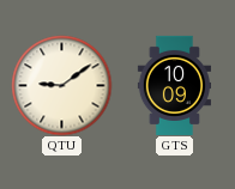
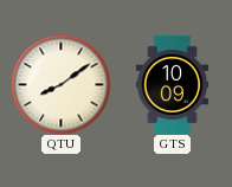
QTU: 9:09 -> 8:09
